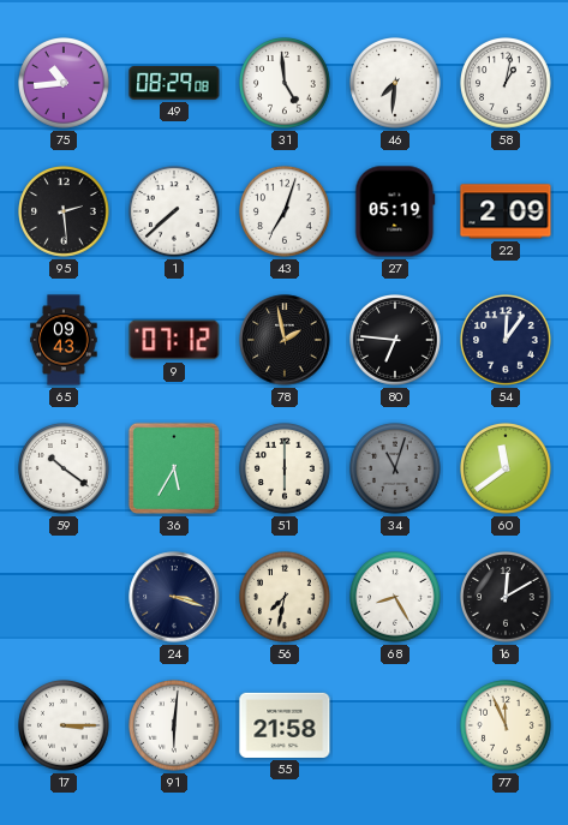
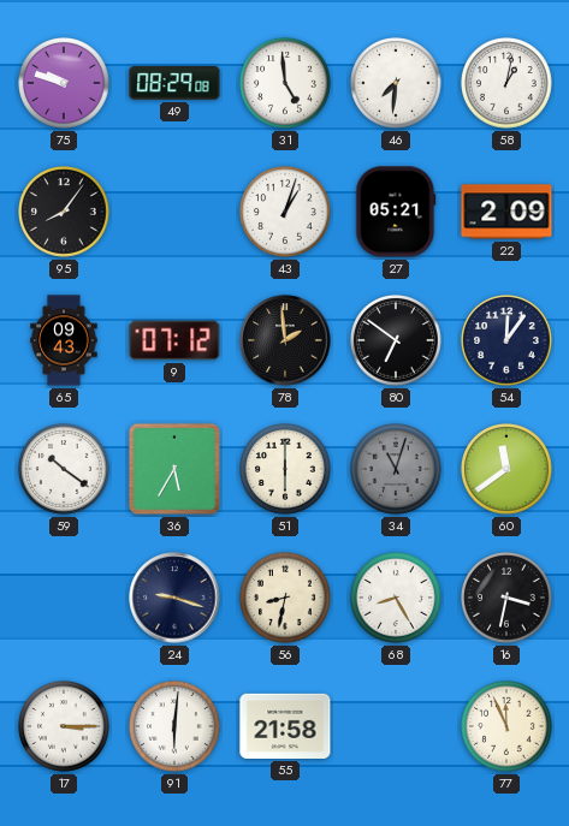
75: 10:44 -> 9:48
95: 2:29 -> 8:06
1: 7:38 -> none
43: 7:03 -> 1:03
27: 05:19 -> 05:21
78: 1:58 -> 1:59
80: 6:46 -> 6:51
24: 3:18 -> 9:18
56: 7:32 -> 8:32
16: 12:10 -> 3:32
